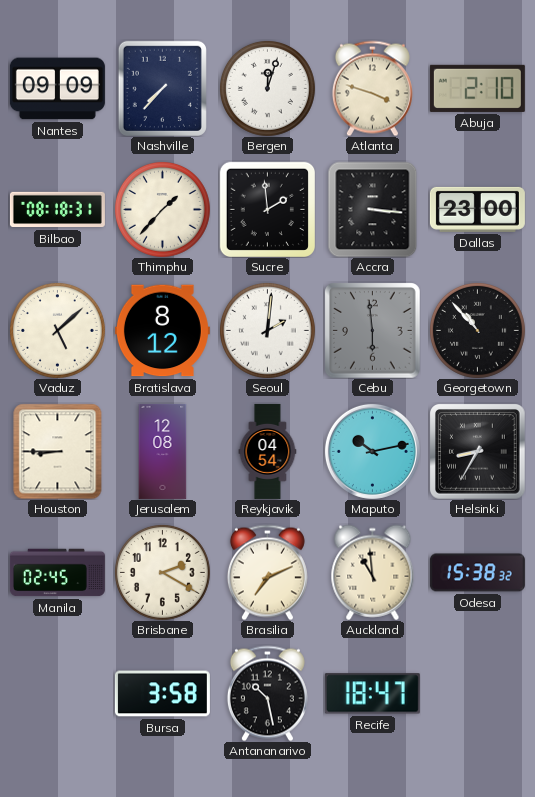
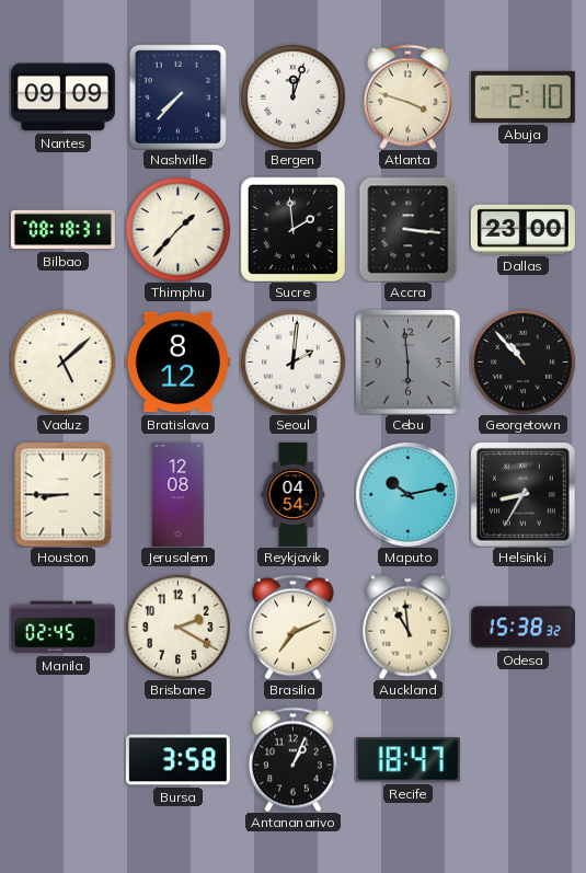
Antananarivo: 10:28 -> 1:04
